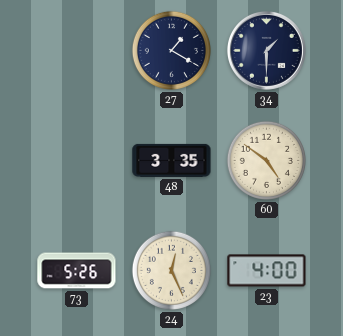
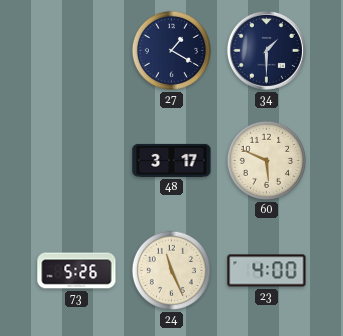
48: 3:35 -> 3:17
60: 4:51 -> 5:49
24: 12:26 -> 11:26
